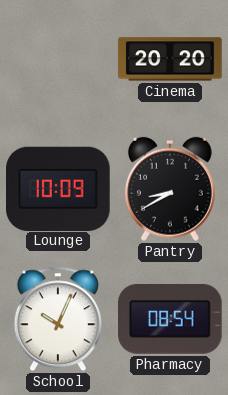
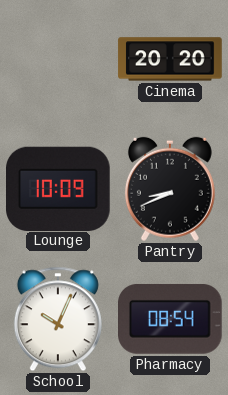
Pantry: 8:40 -> 8:41
